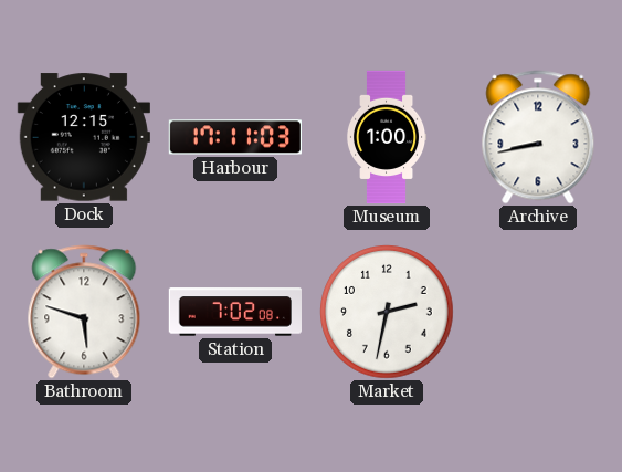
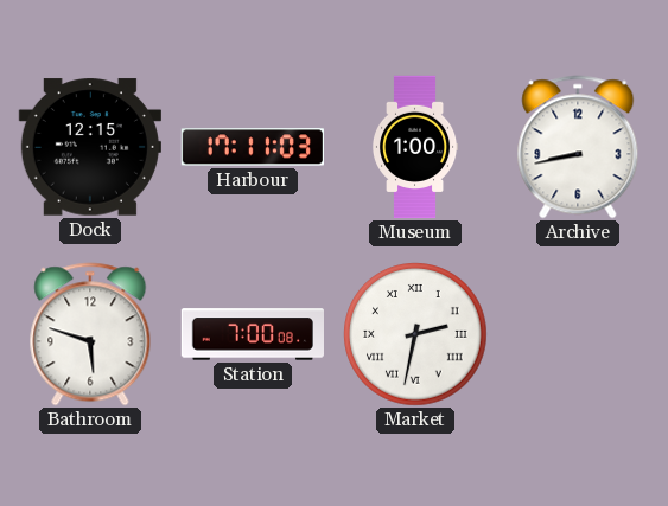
Station: 7:02 -> 7:00
Market numerals: Arabic -> Roman
